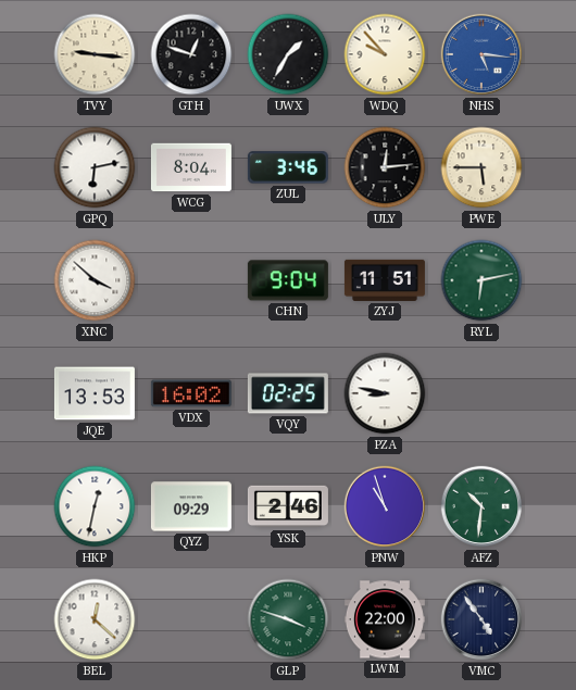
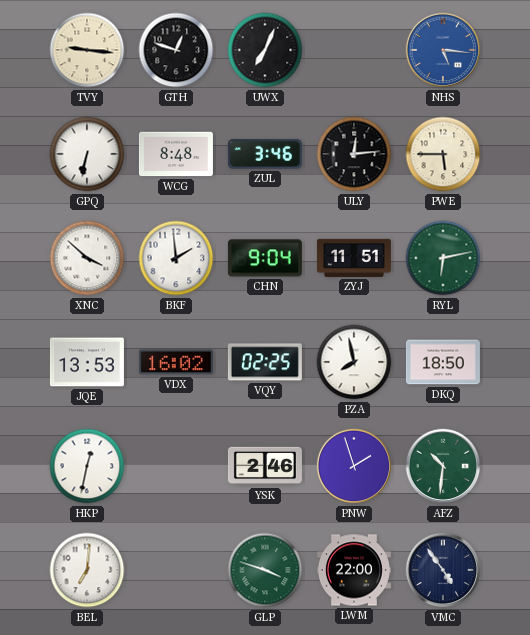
UWX: 1:35 -> 7:04
WDQ: 9:53 -> none
GPQ: 6:13 -> 6:32
WCG: 8:04 -> 8:48
BKF: none -> 1:59
PZA: 8:47 -> 7:58
DKQ: none -> 18:50
QYZ: 09:29 -> none
PNW: 10:57 -> 1:57
BEL: 12:22 -> 7:01
